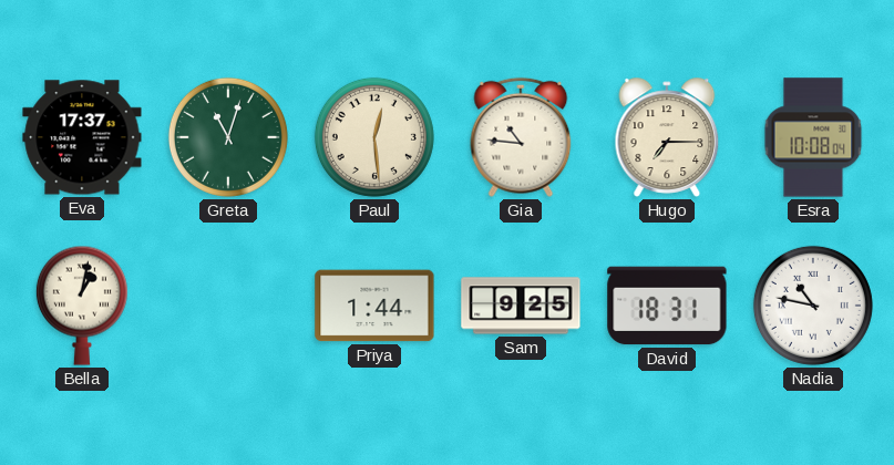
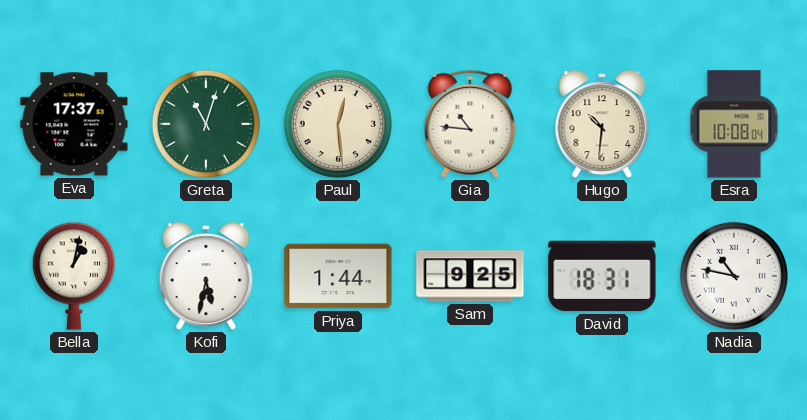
Hugo: 7:15 -> 10:31
Kofi: none -> 5:32
